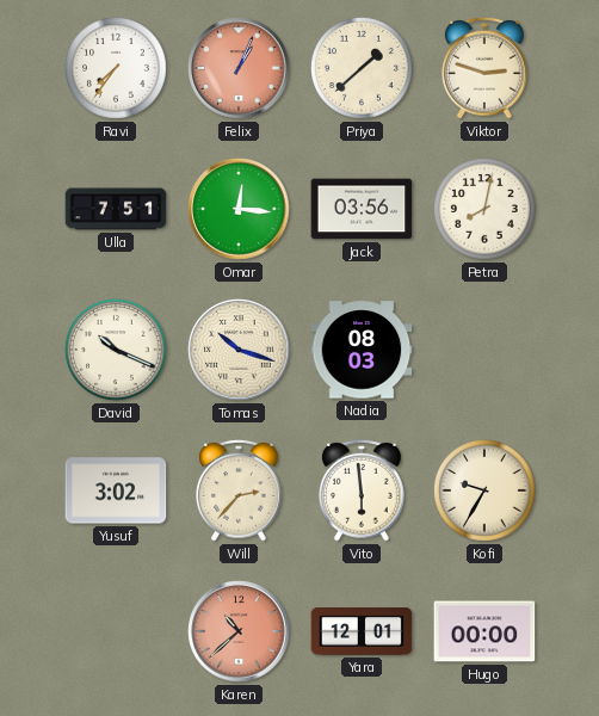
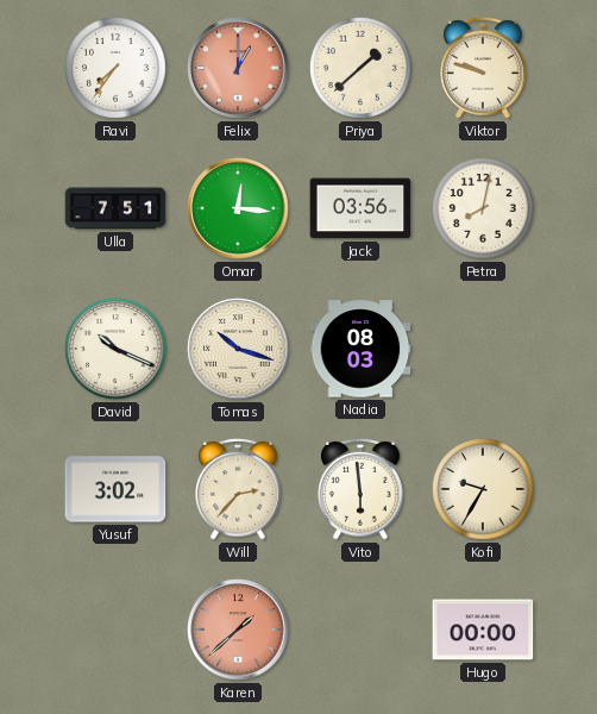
Felix: 1:04 -> 1:00
Viktor: 2:48 -> 9:48
Karen: 10:38 -> 1:38
Yara: 12:01 -> none
